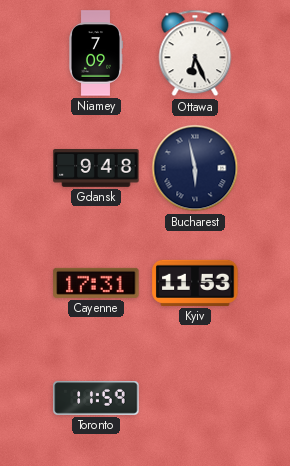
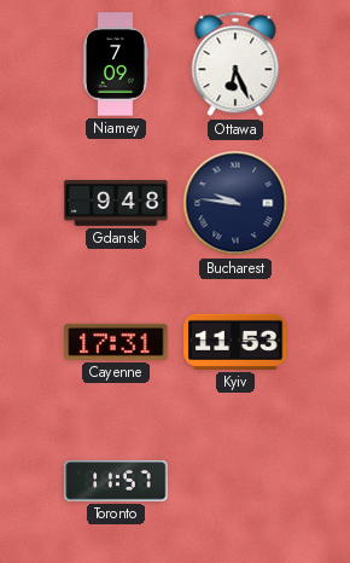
Bucharest: 5:58 -> 9:46
Toronto: 11:59 -> 11:57
